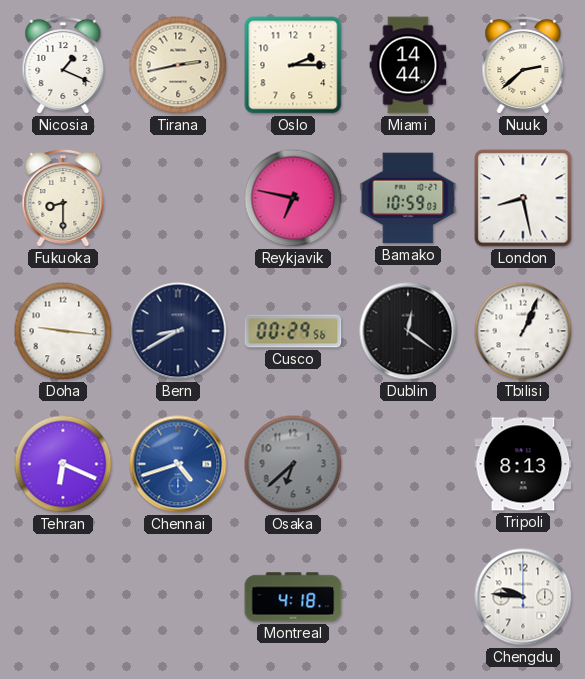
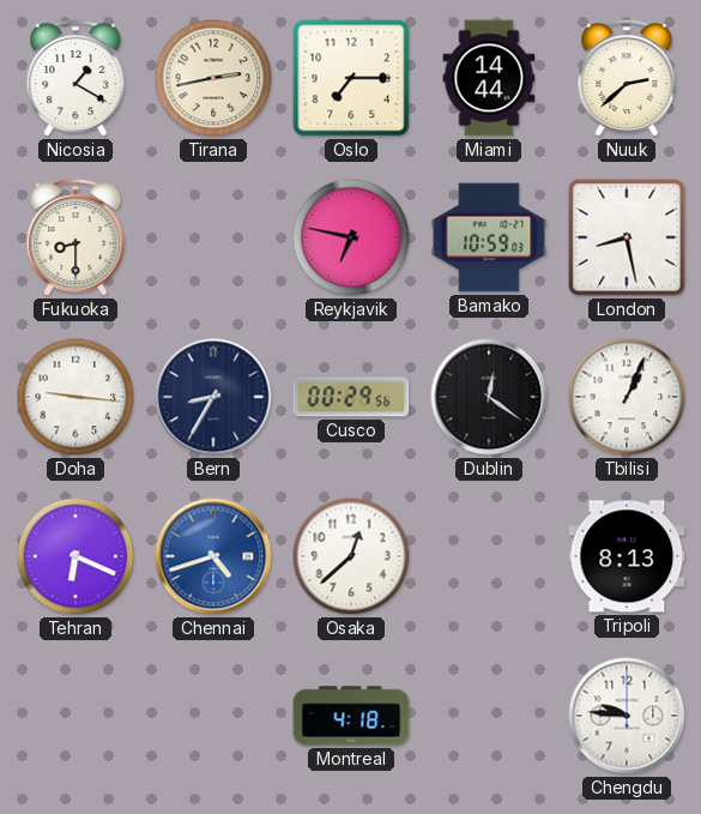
Nicosia: 1:19 -> 1:20
Oslo: 2:15 -> 7:15
Bern: 8:40 -> 8:35
Osaka: 6:38 -> 12:38
Osaka dial: grey -> white
